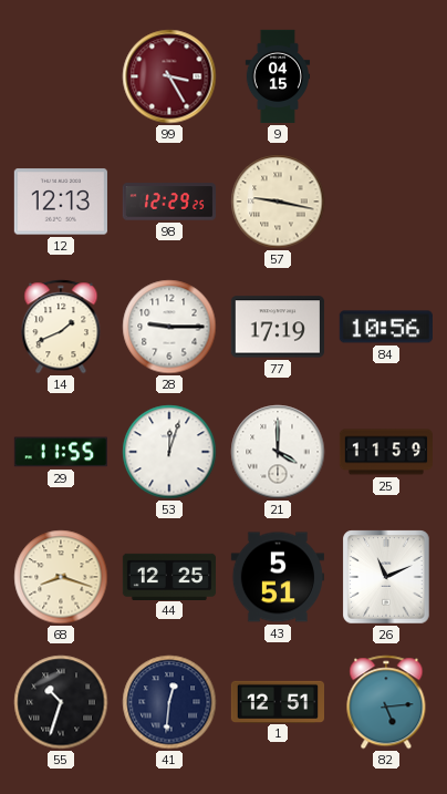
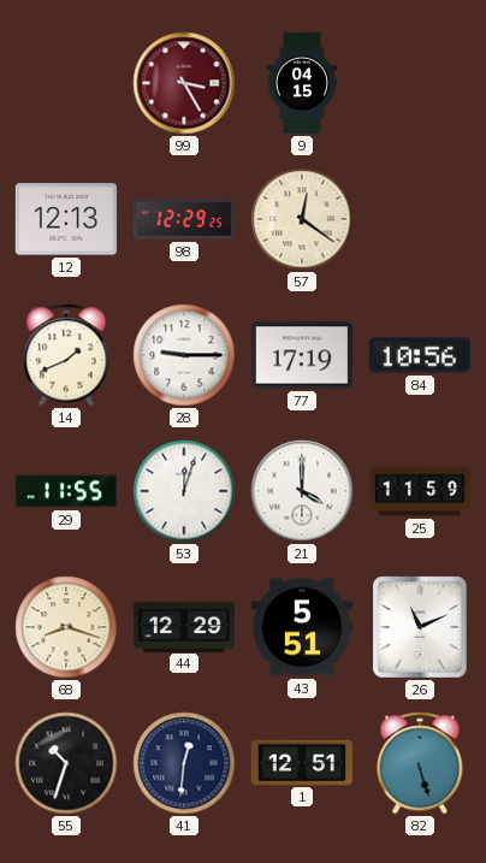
57: 9:17 -> 12:21
44: 12:25 -> 12:29
82: 5:14 -> 5:27
